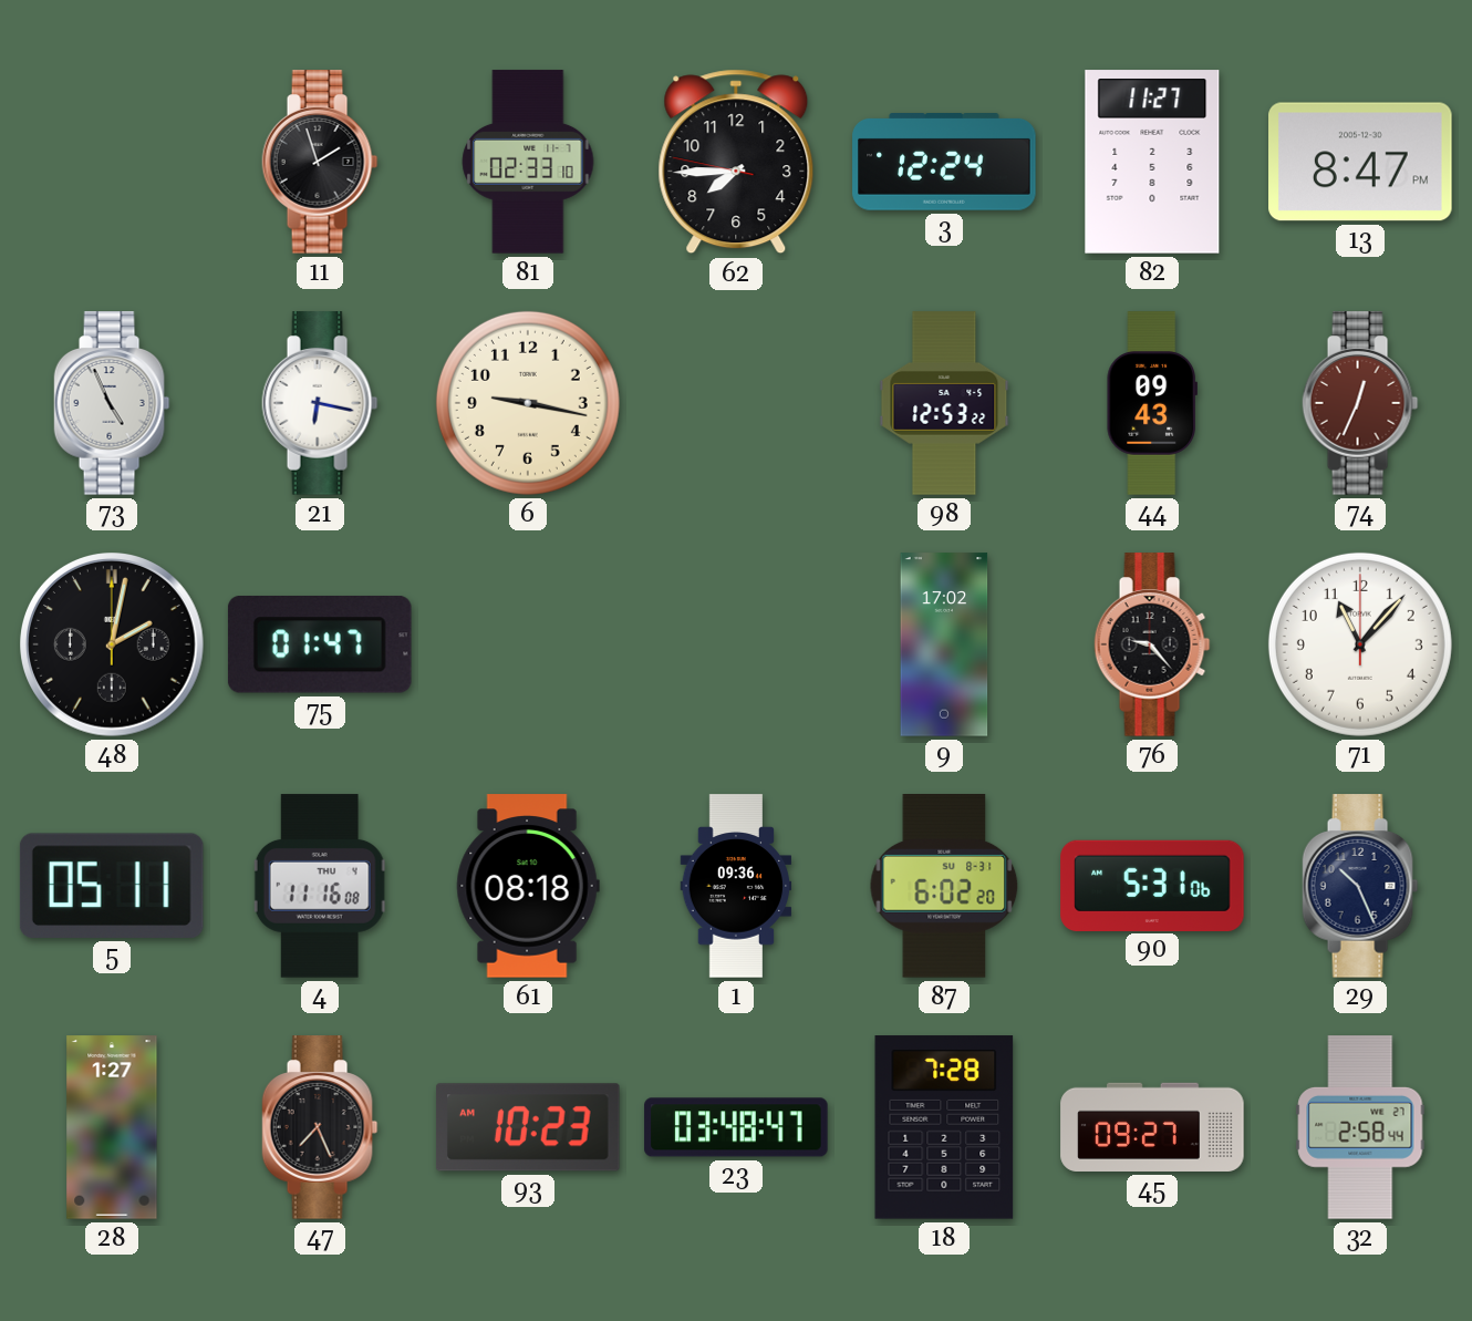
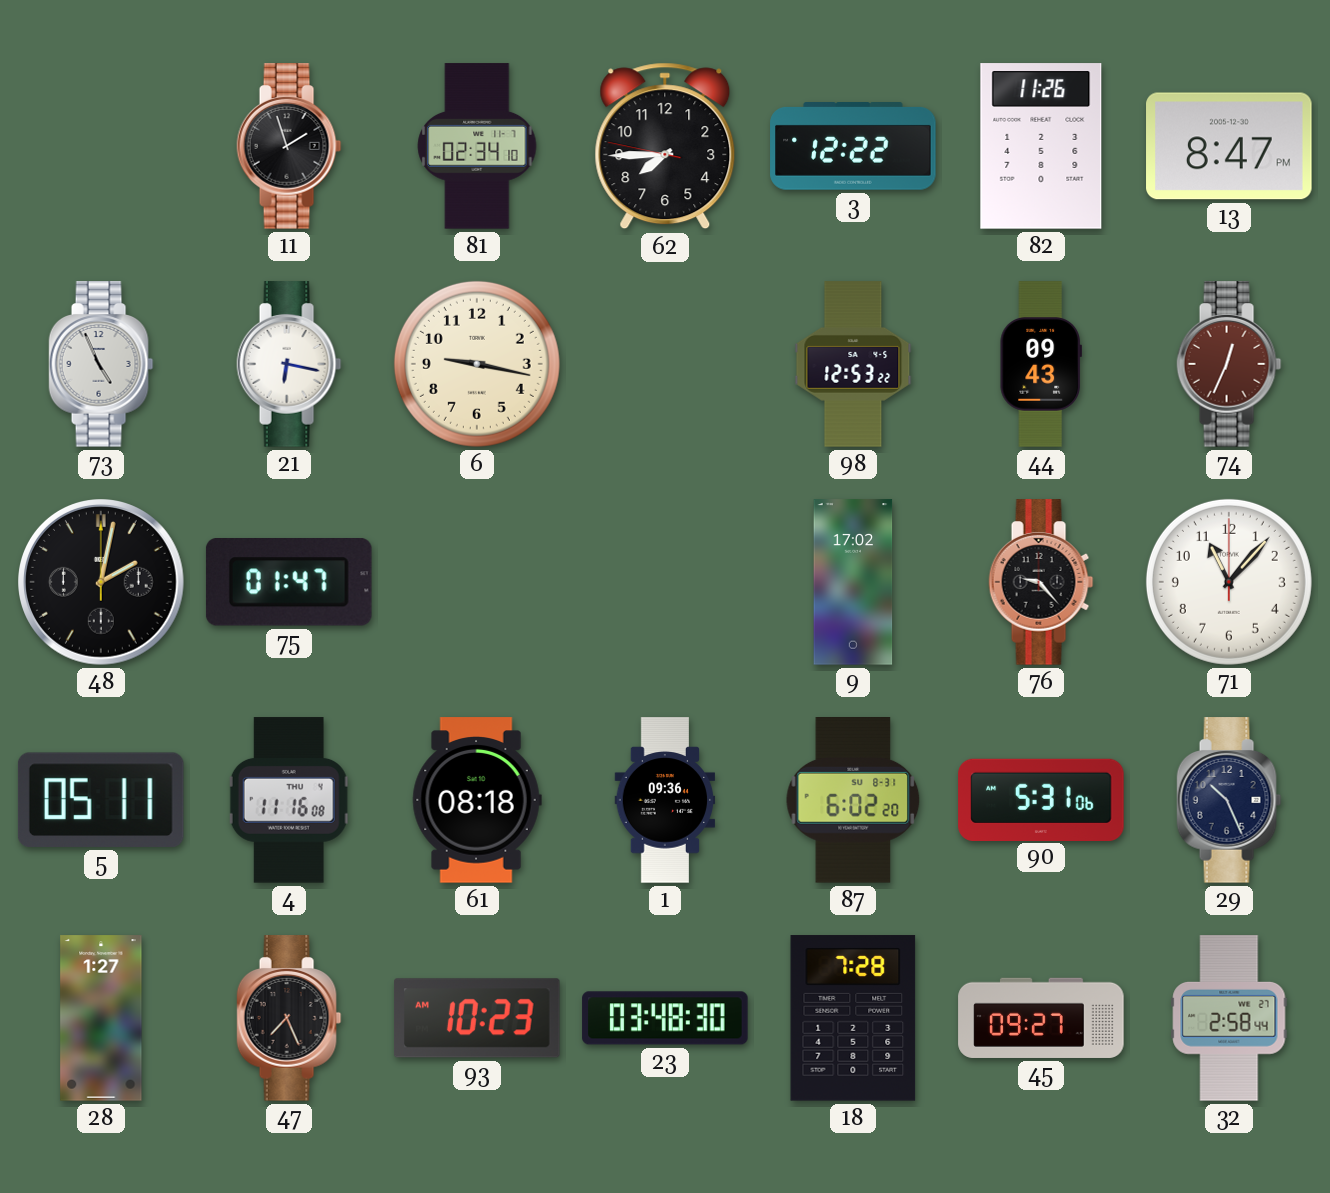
81: 02:33 -> 02:34
3: 12:24 -> 12:22
82: 11:27 -> 11:26
23: 03:48:47 -> 03:48:30
